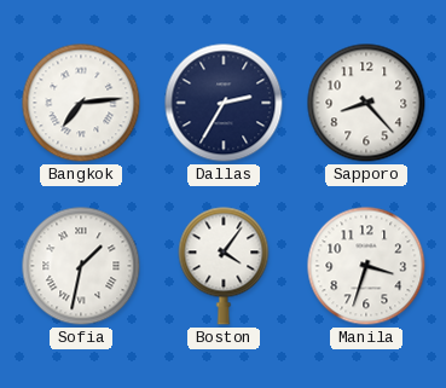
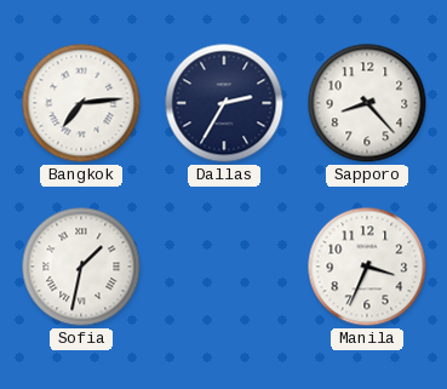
Boston: 4:06 -> none
Manila: 3:33 -> 3:34
